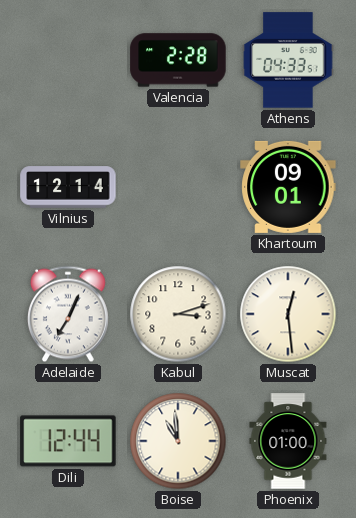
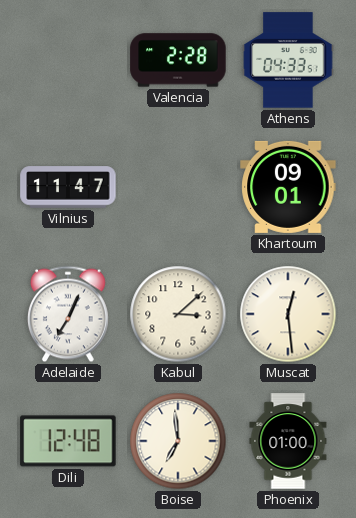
Vilnius: 12:14 -> 11:47
Kabul: 3:12 -> 3:08
Dili: 12:44 -> 12:48
Boise: 10:59 -> 6:59
